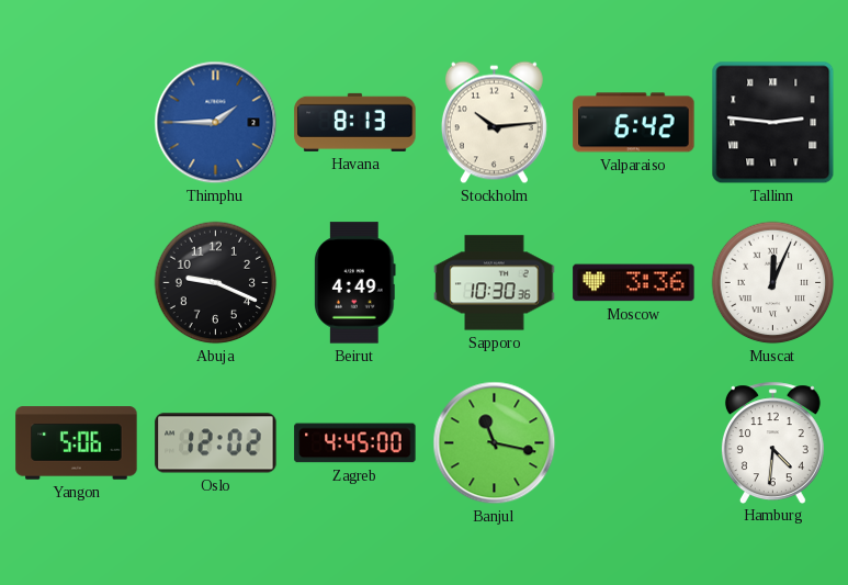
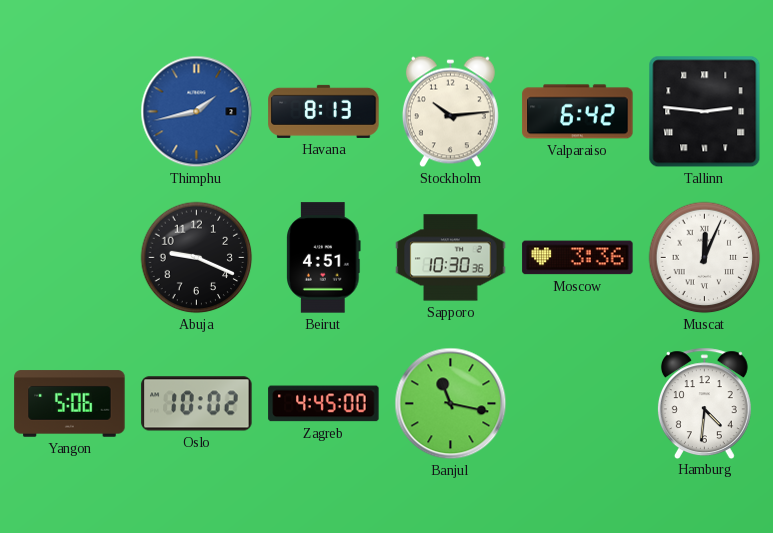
Thimphu: 1:45 -> 1:43
Beirut: 4:49 -> 4:51
Oslo: 12:02 -> 10:02
